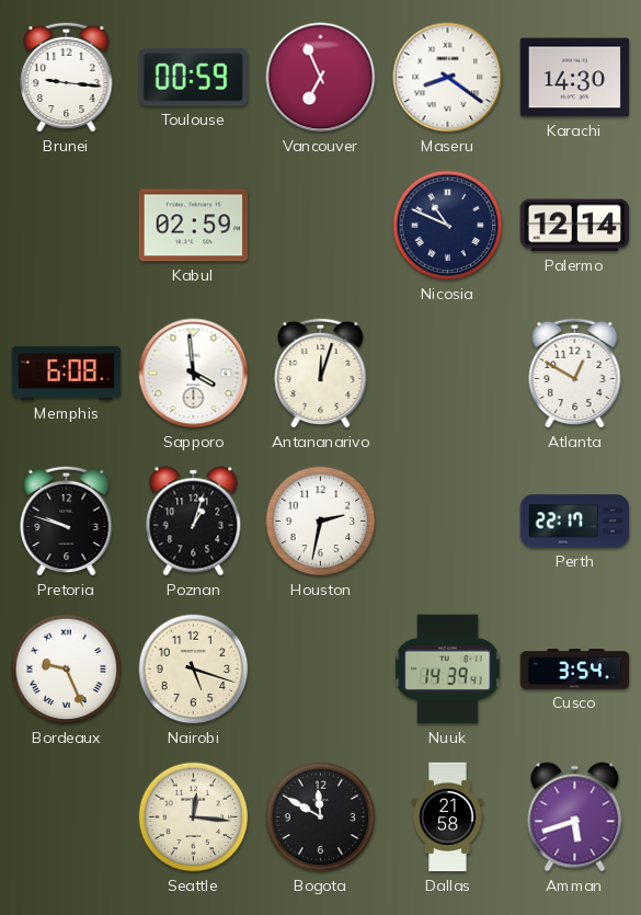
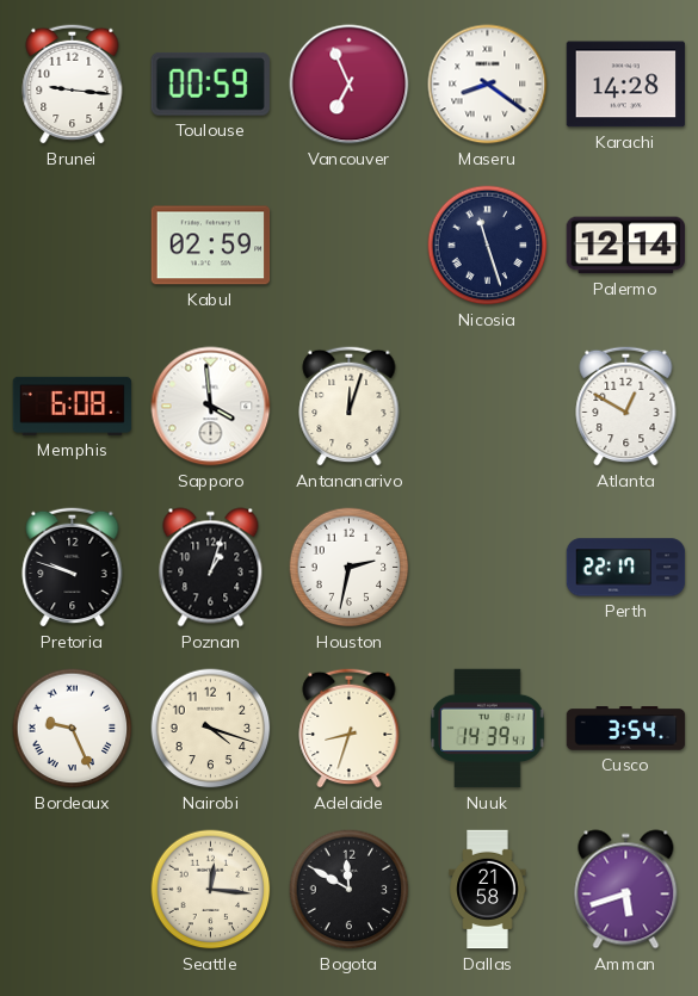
Karachi: 14:30 -> 14:28
Nicosia: 10:49 -> 11:27
Nairobi: 5:18 -> 4:18
Adelaide: none -> 8:33
